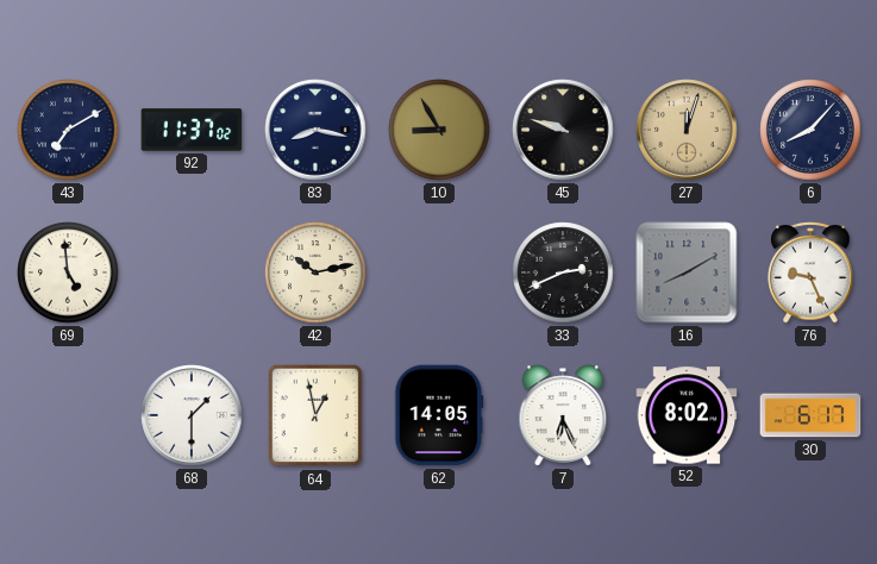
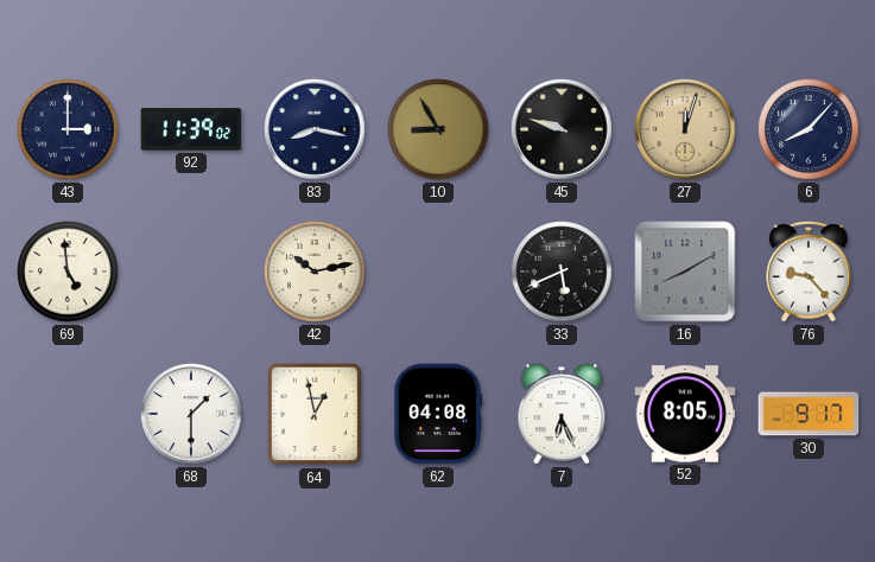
43: 7:10 -> 3:00
92: 11:37 -> 11:39
33: 2:41 -> 5:41
76: 9:26 -> 9:23
62: 14:05 -> 04:08
52: 8:02 -> 8:05
30: 6:17 -> 9:17
